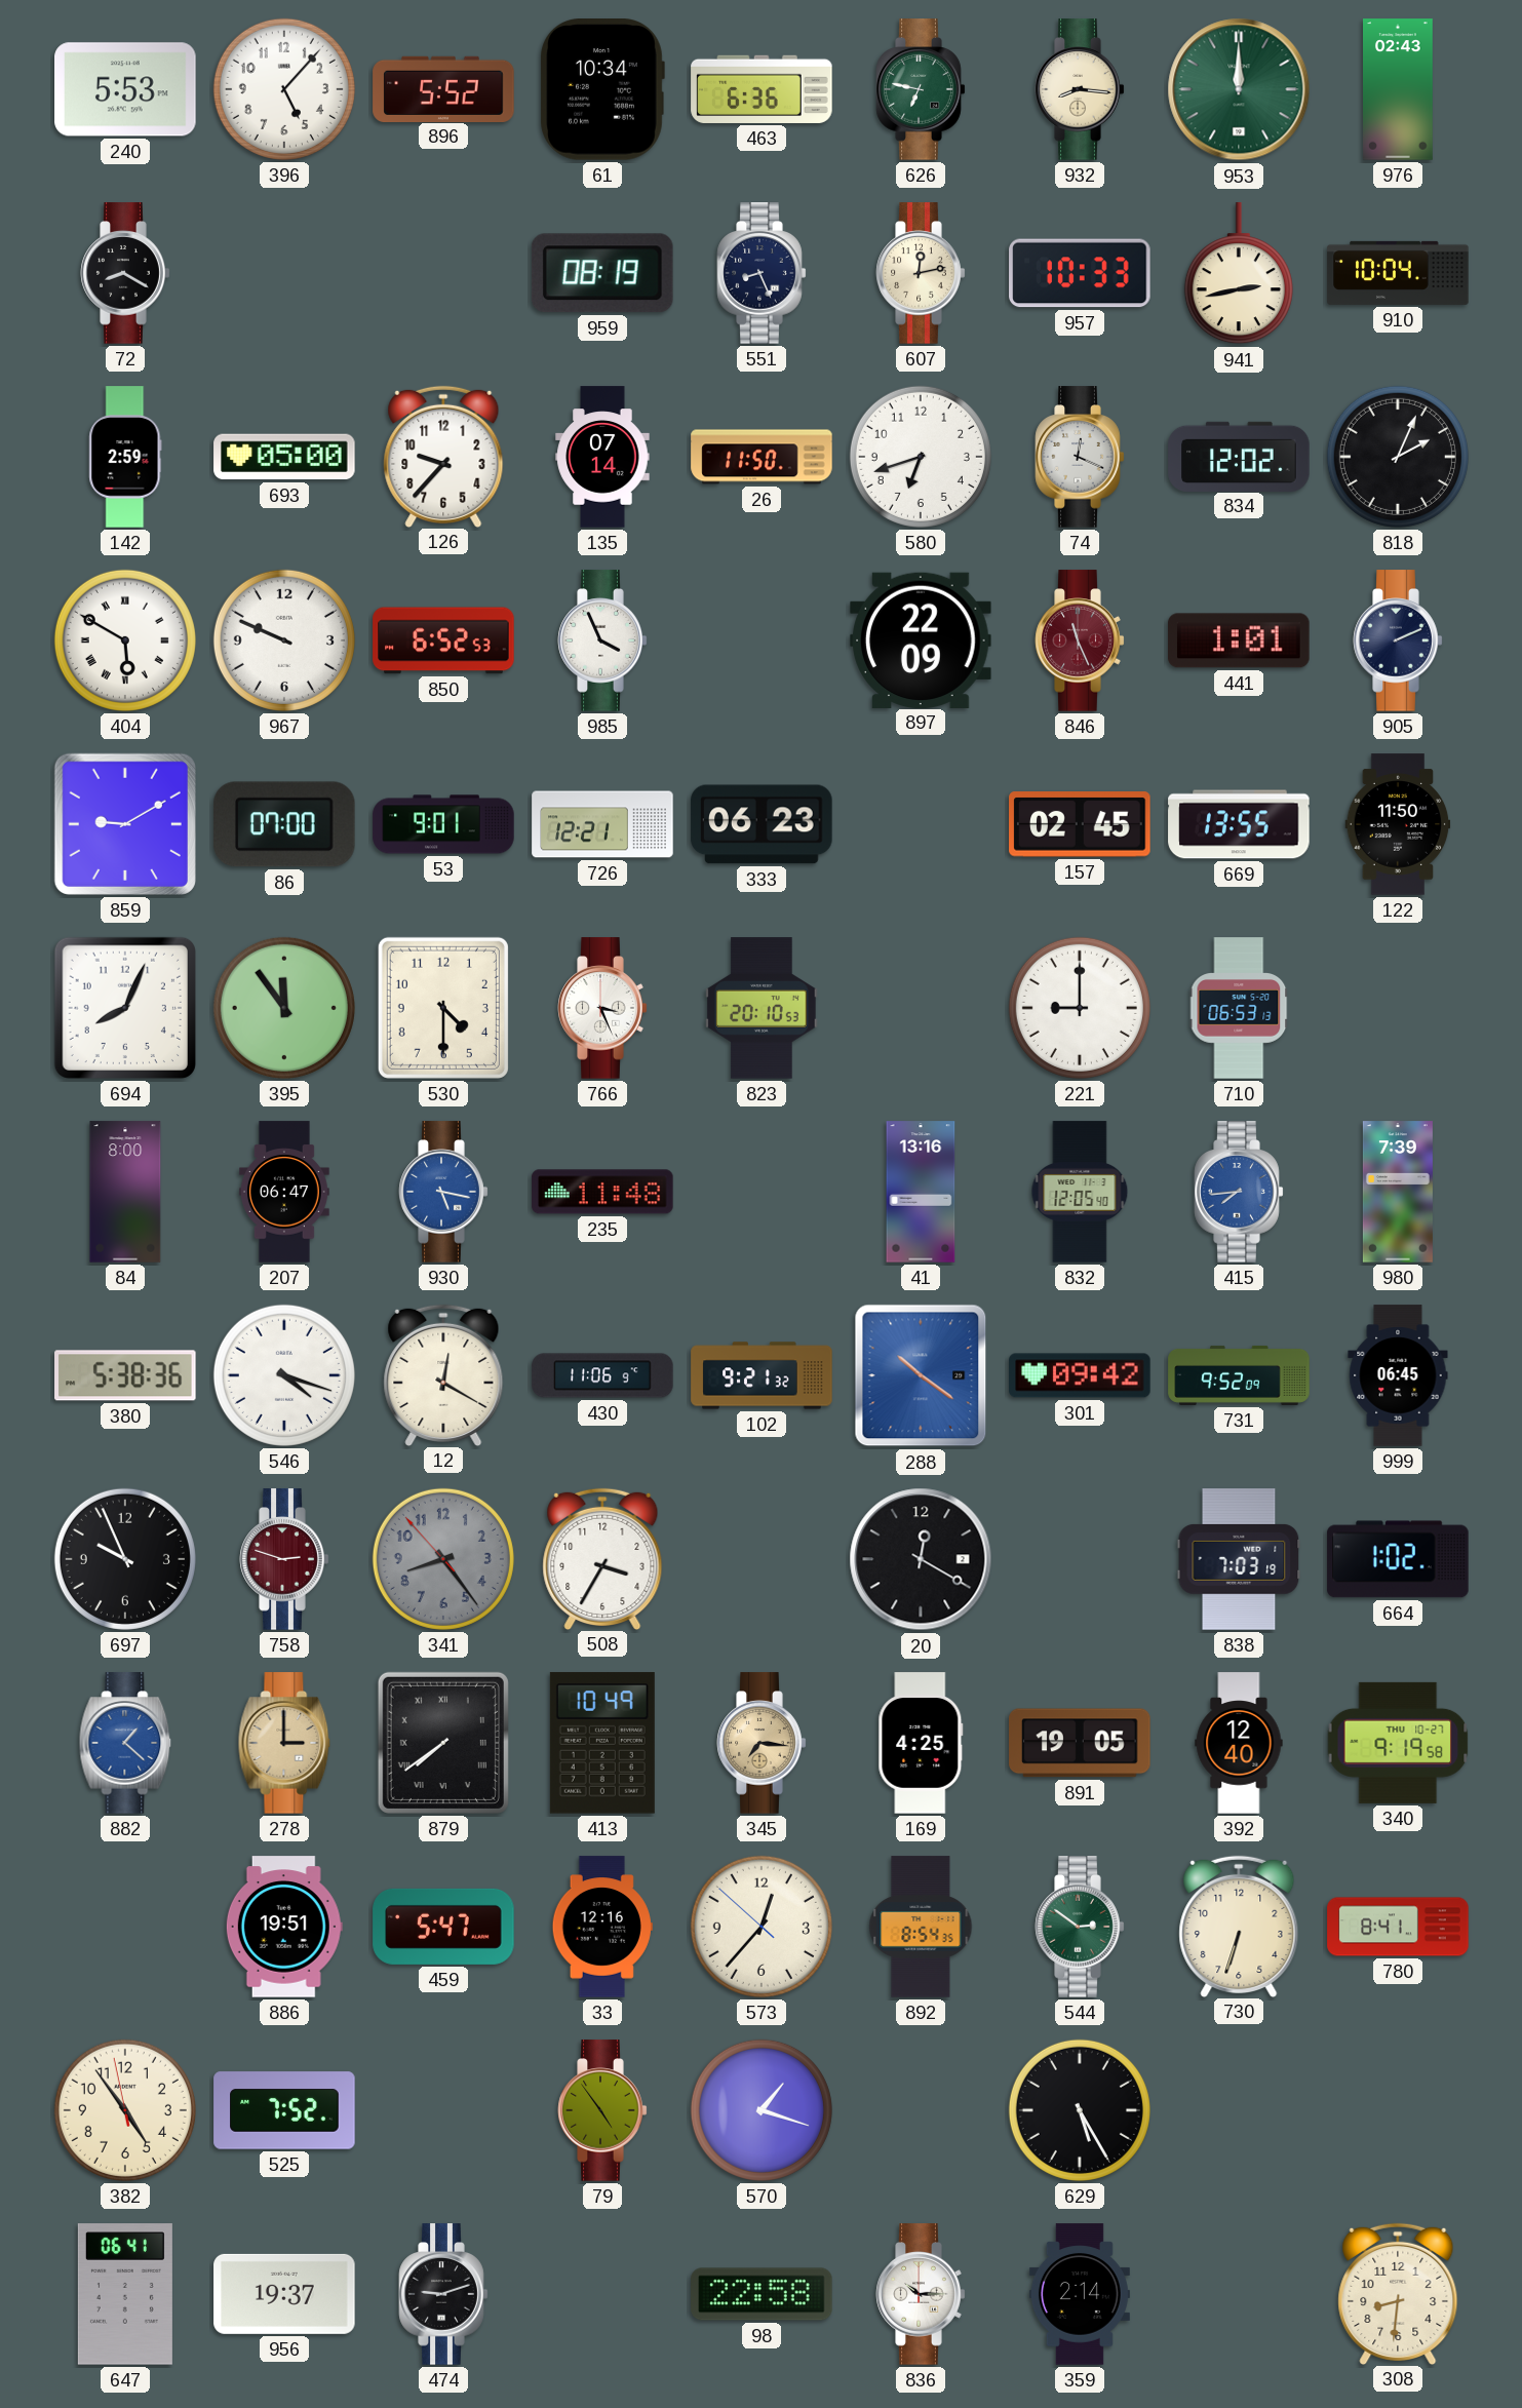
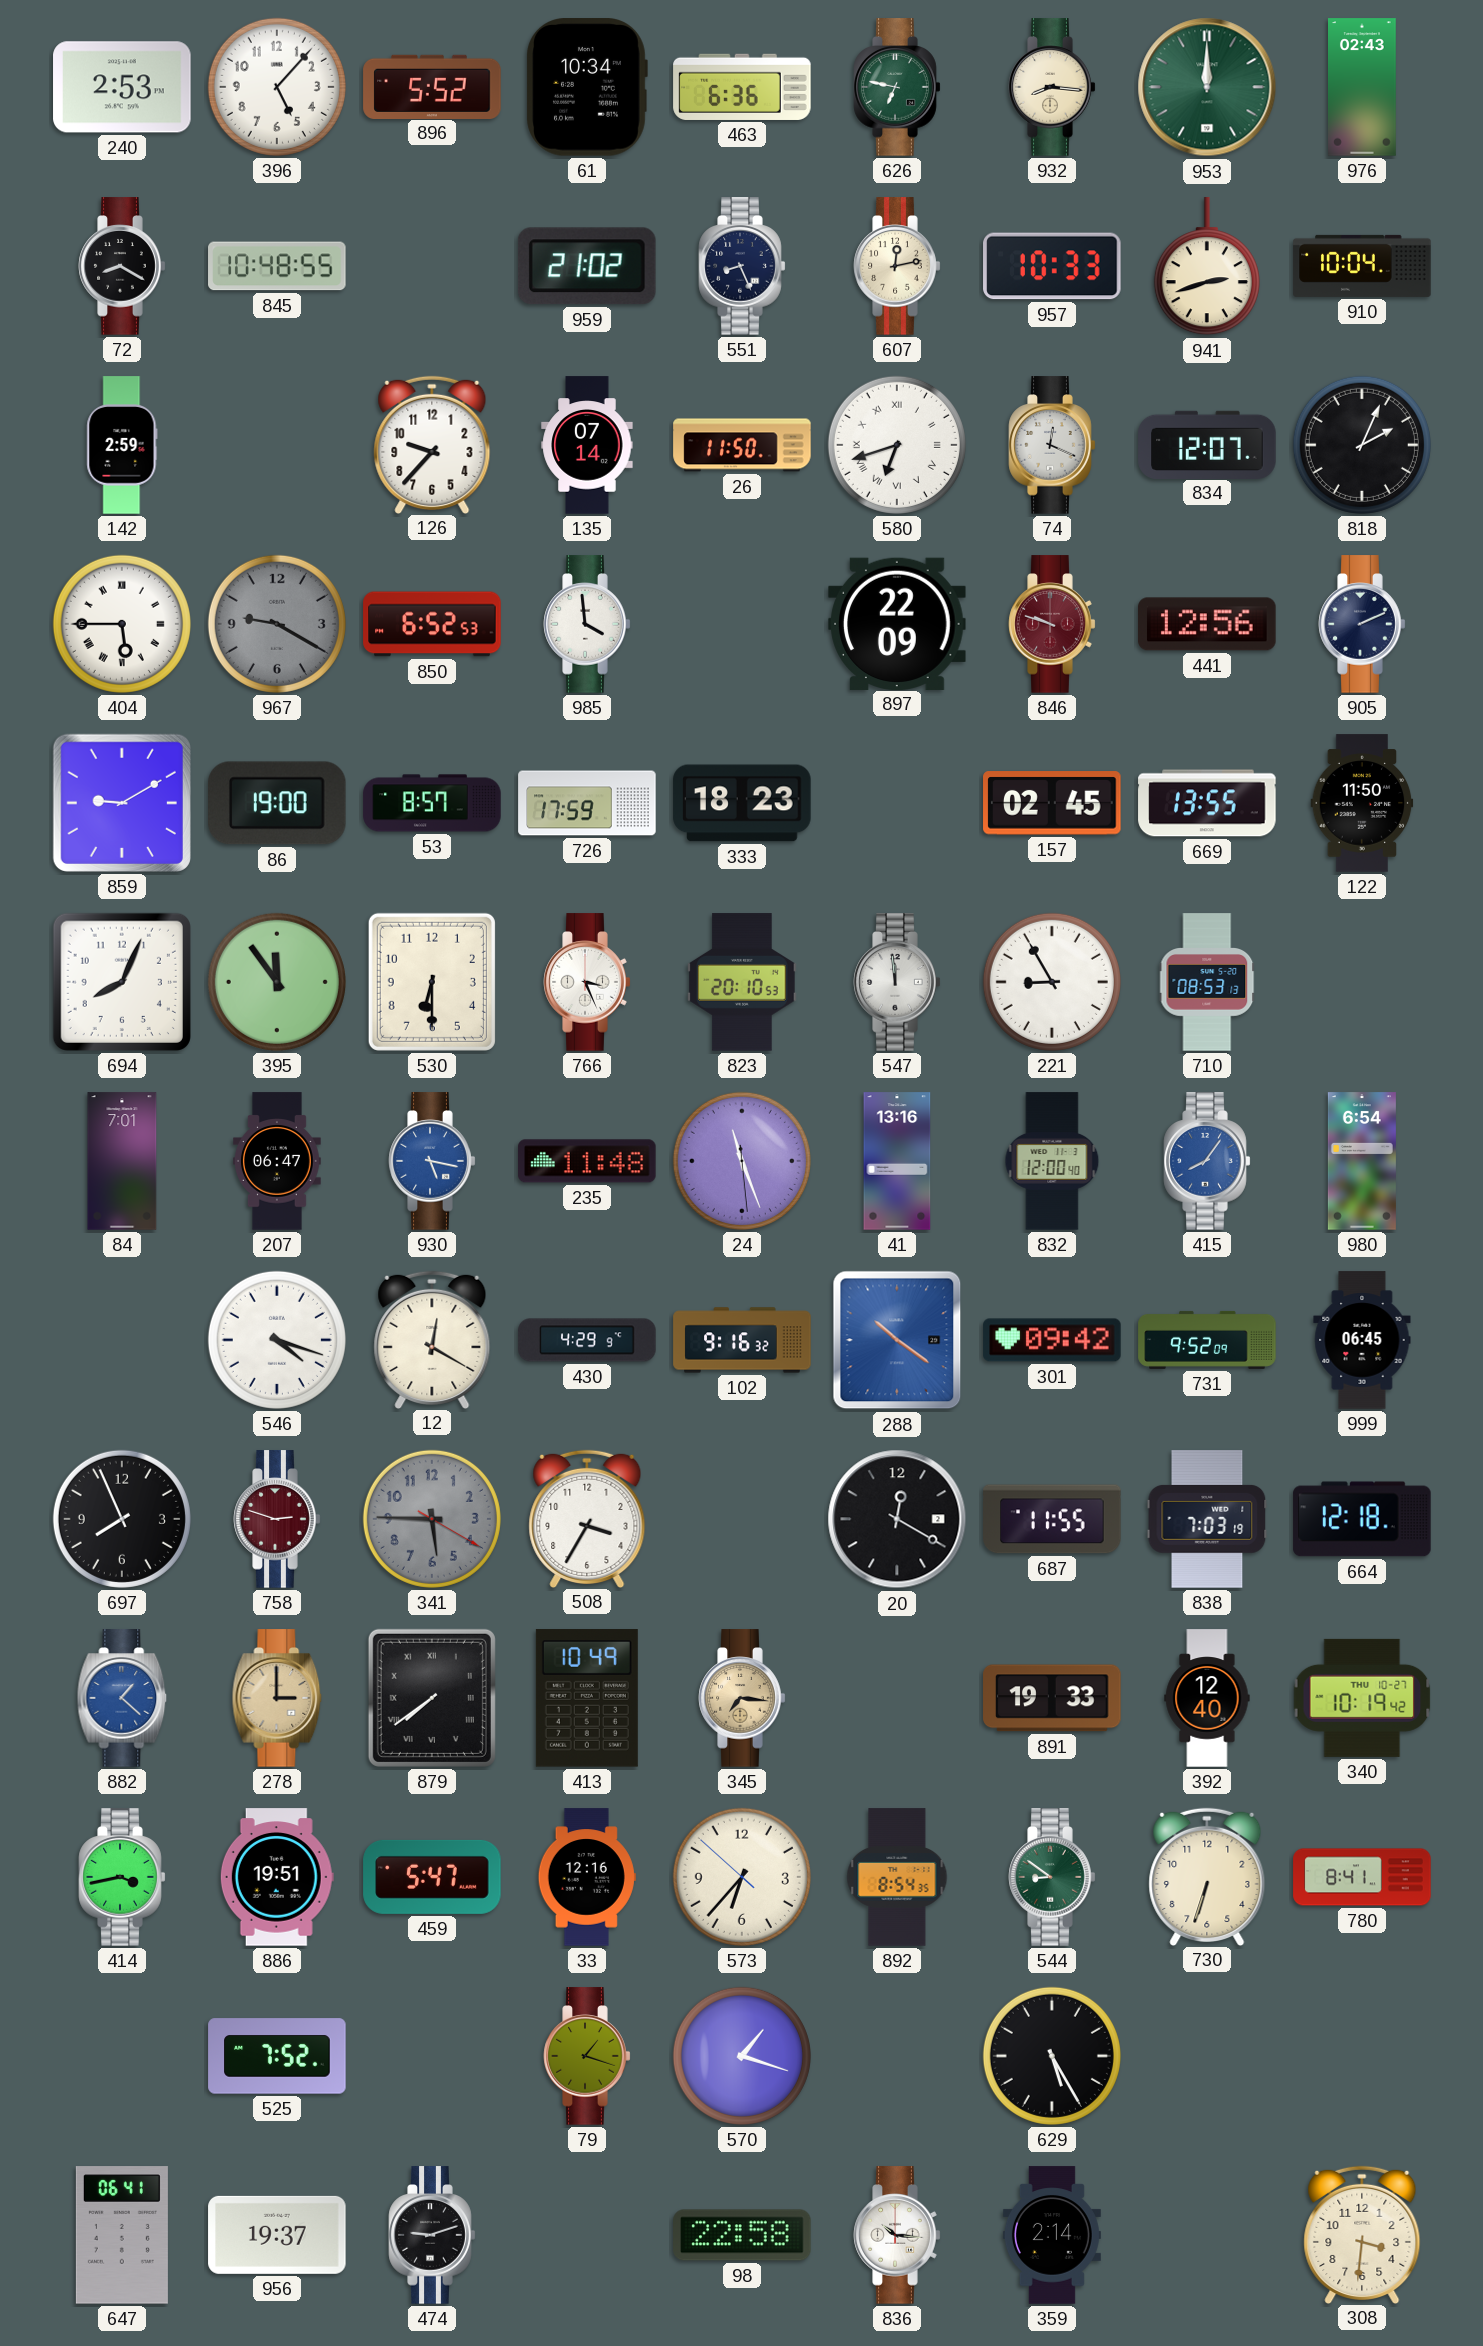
240: 5:53 -> 2:53
845: none -> 10:48
959: 08:19 -> 21:02
941: 2:43 -> 2:42
693: 05:00 -> none
580 numerals: Arabic -> Roman
834: 12:02 -> 12:07
404: 5:50 -> 5:45
967: 9:49 -> 9:20
967 dial: white -> grey
985: 3:56 -> 3:59
846: 11:26 -> 9:48
441: 1:01 -> 12:56
86: 07:00 -> 19:00
53: 9:01 -> 8:57
726: 12:21 -> 17:59
333: 06:23 -> 18:23
530: 4:30 -> 6:30
547: none -> 11:59
221: 9:00 -> 8:55
710: 06:53 -> 08:53
84: 8:00 -> 7:01
24: none -> 11:26
832: 12:05 -> 12:00
415: 7:44 -> 8:06
980: 7:39 -> 6:54
380: 5:38 -> none
430: 11:06 -> 4:29
102: 9:21 -> 9:16
697: 9:56 -> 7:56
341: 8:23 -> 5:45
687: none -> 11:55
664: 1:02 -> 12:18
169: 4:25 -> none
891: 19:05 -> 19:33
340: 9:19 -> 10:19
414: none -> 3:43
573: 12:36 -> 6:36
544: 2:51 -> 8:51
382: 4:53 -> none
79: 4:54 -> 1:18
836: 10:15 -> 10:16
308: 8:31 -> 3:31
